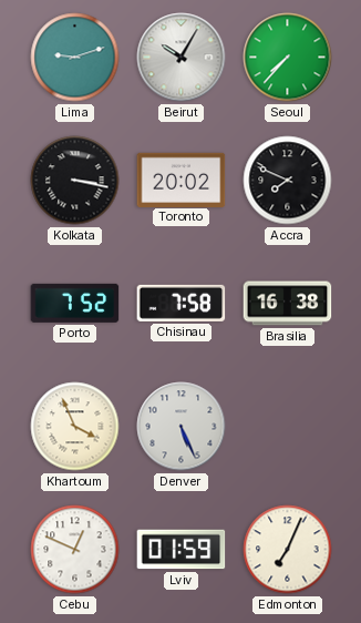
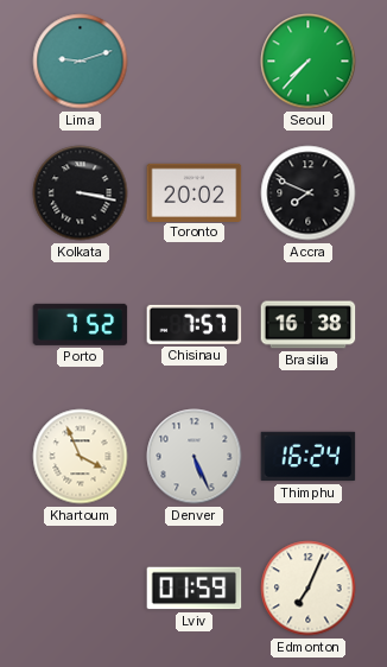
Beirut: 10:05 -> none
Chisinau: 7:58 -> 7:57
Thimphu: none -> 16:24
Cebu: 12:49 -> none
